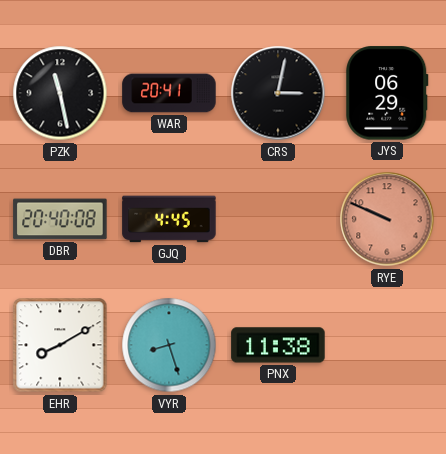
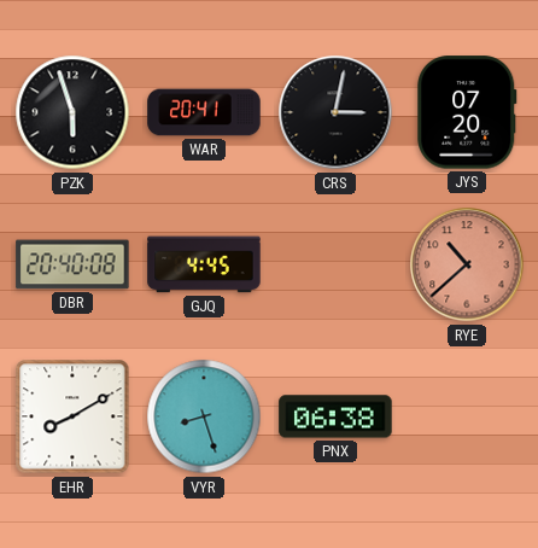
PZK: 11:28 -> 5:57
JYS: 06:29 -> 07:20
RYE: 9:49 -> 10:38
PNX: 11:38 -> 06:38
